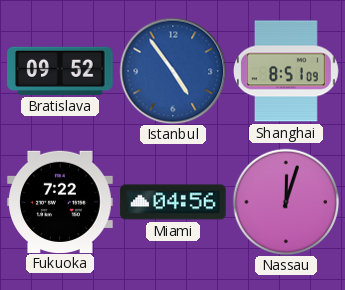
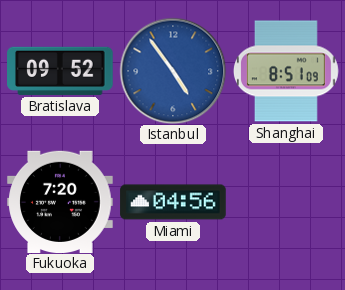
Fukuoka: 7:22 -> 7:20
Nassau: 12:03 -> none
